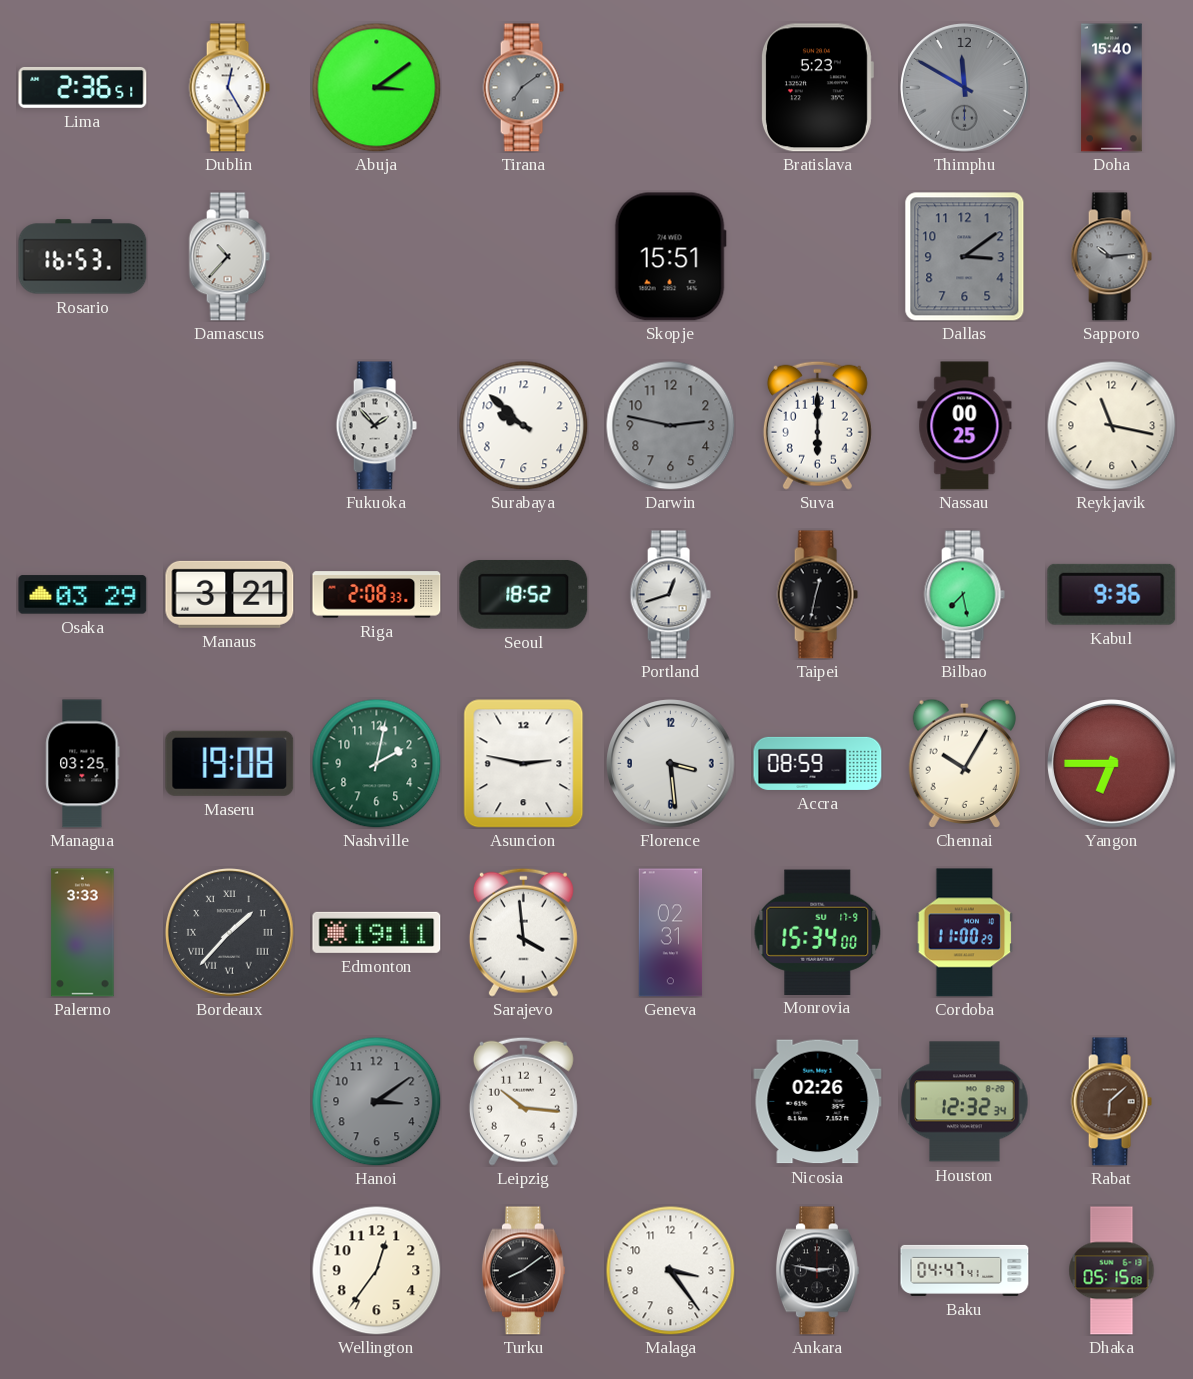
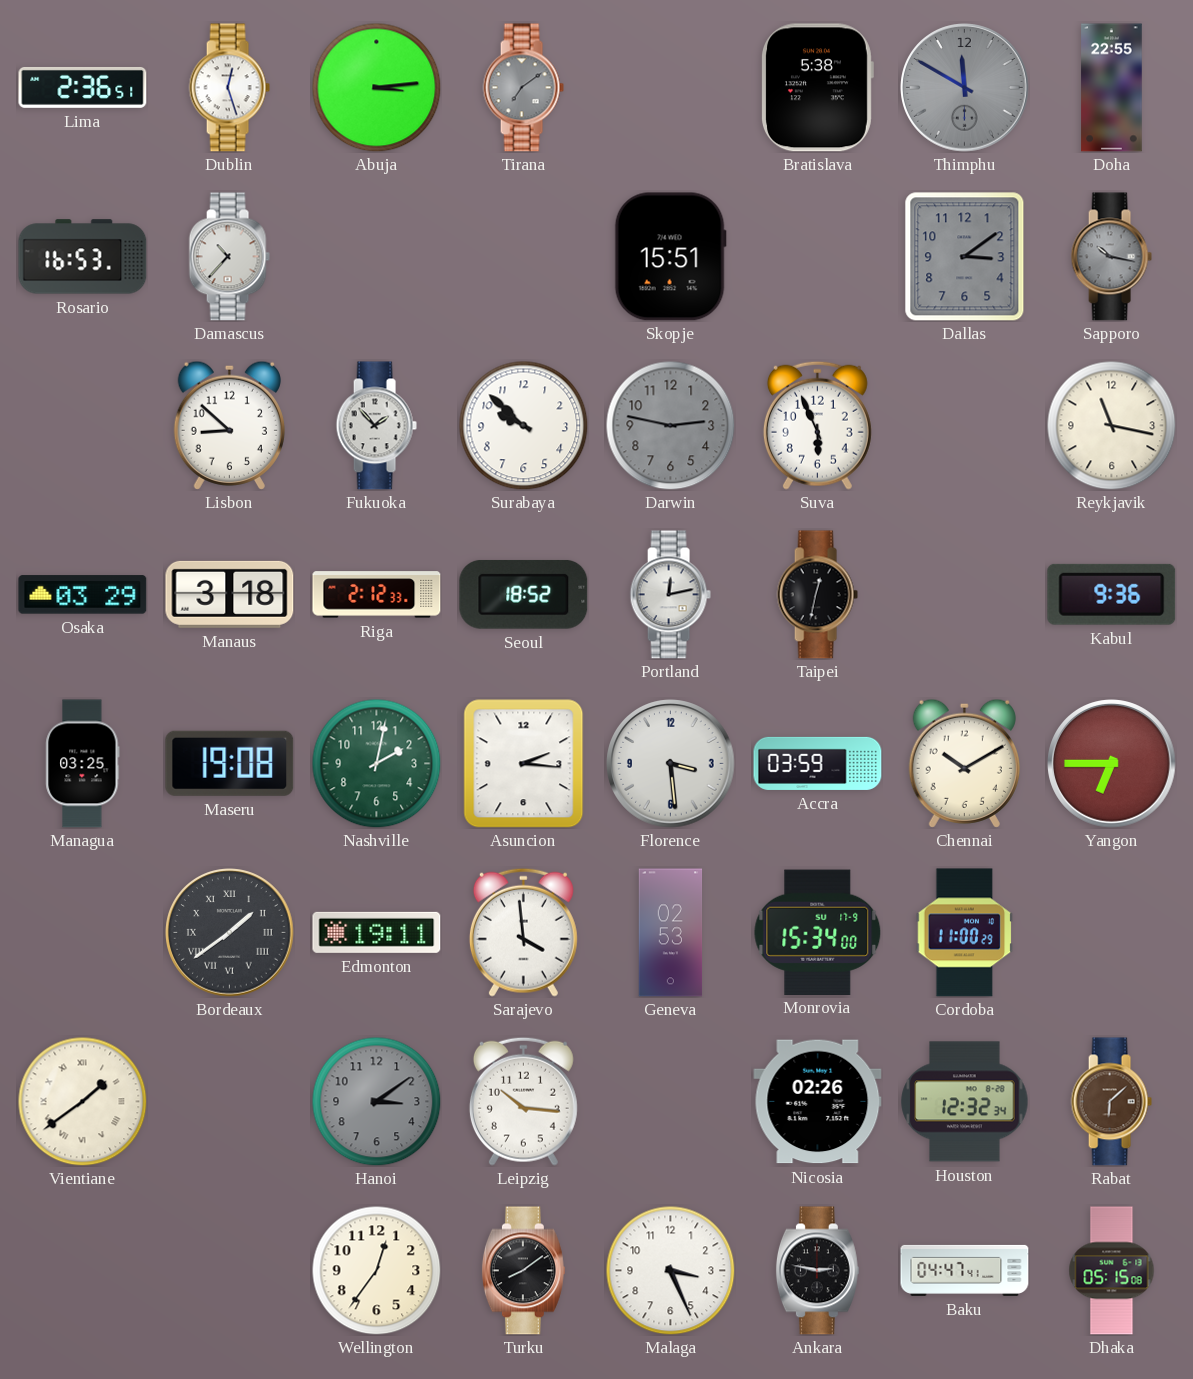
Dublin: 12:25 -> 12:27
Abuja: 3:09 -> 3:14
Bratislava: 5:23 -> 5:38
Doha: 15:40 -> 22:55
Sapporo: 10:14 -> 10:17
Lisbon: none -> 8:52
Suva: 6:00 -> 5:56
Nassau: 00:25 -> none
Manaus: 3:21 -> 3:18
Riga: 2:08 -> 2:12
Portland: 12:42 -> 12:13
Bilbao: 7:28 -> none
Asuncion: 2:47 -> 2:16
Accra: 08:59 -> 03:59
Chennai: 10:05 -> 10:10
Palermo: 3:33 -> none
Bordeaux: 1:37 -> 1:39
Geneva: 02:31 -> 02:53
Vientiane: none -> 1:39
Malaga: 3:24 -> 3:26
